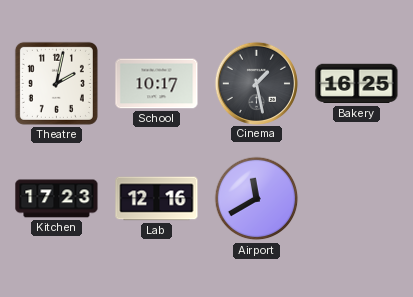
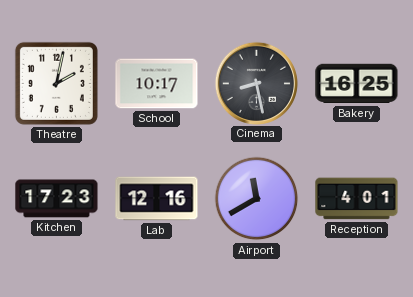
Cinema: 1:28 -> 8:28
Reception: none -> 4:01
